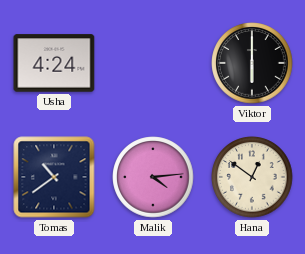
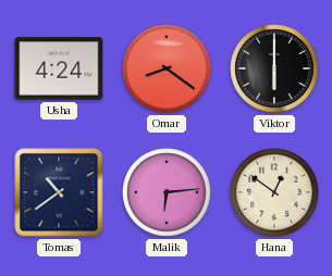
Omar: none -> 8:21
Malik: 4:14 -> 6:14
